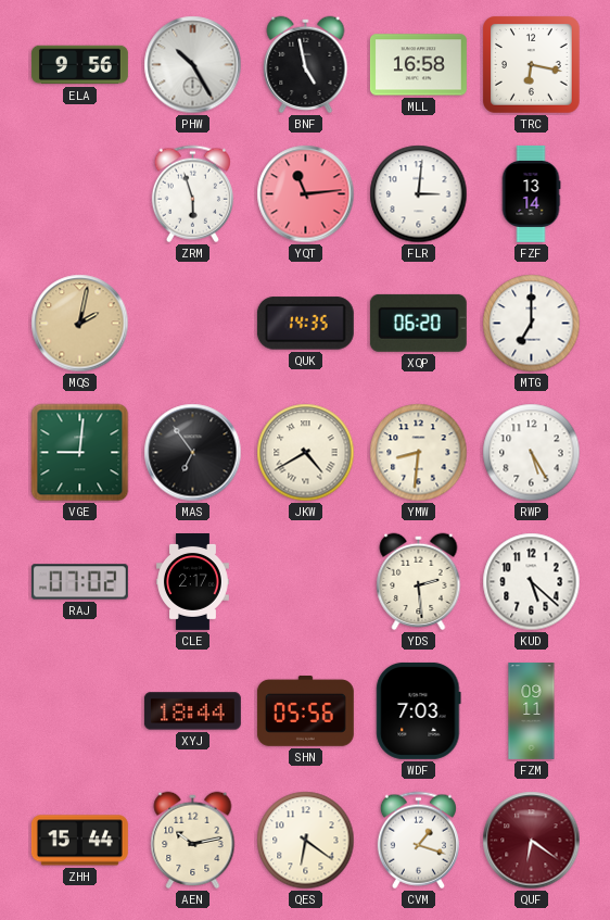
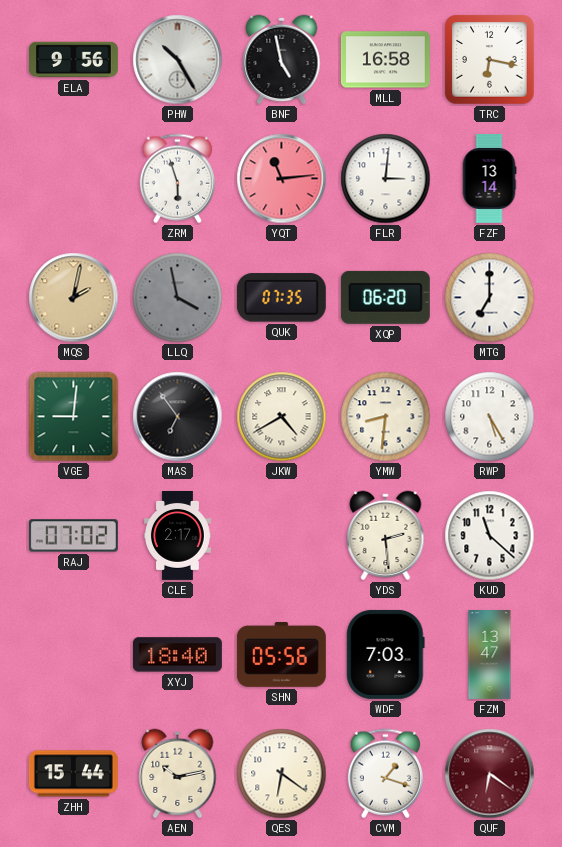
LLQ: none -> 3:58
QUK: 14:35 -> 07:35
KUD: 5:22 -> 11:22
XYJ: 18:44 -> 18:40
FZM: 09:11 -> 13:47
